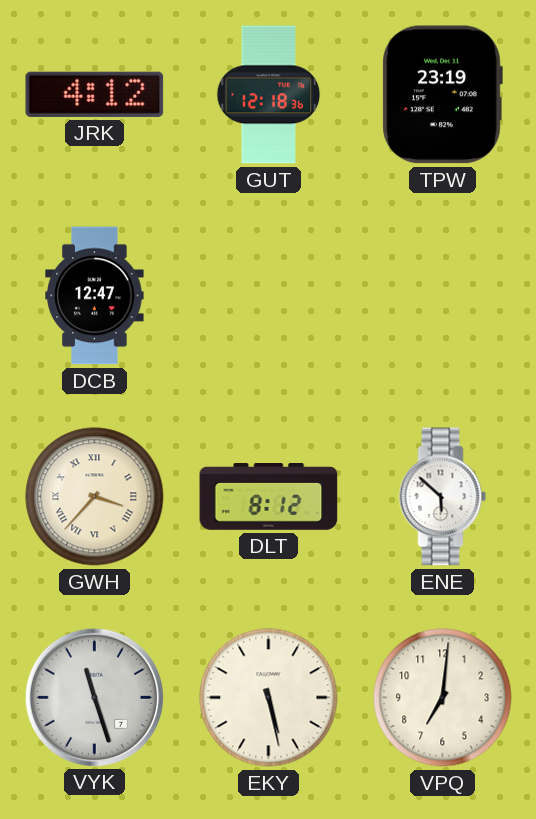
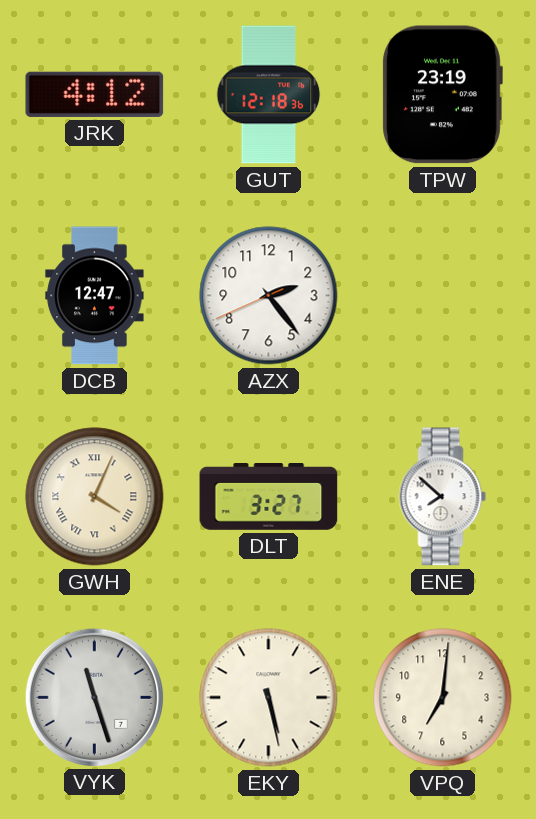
AZX: none -> 2:23
GWH: 3:37 -> 4:04
DLT: 8:12 -> 3:27
ENE: 5:52 -> 7:52
